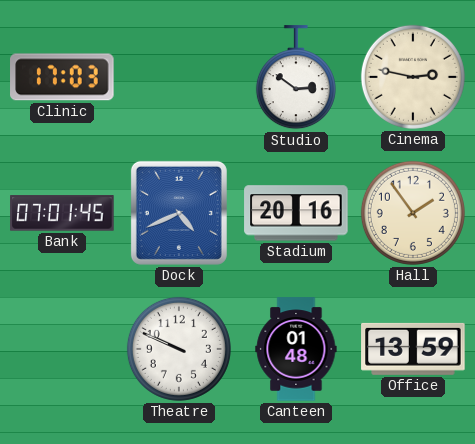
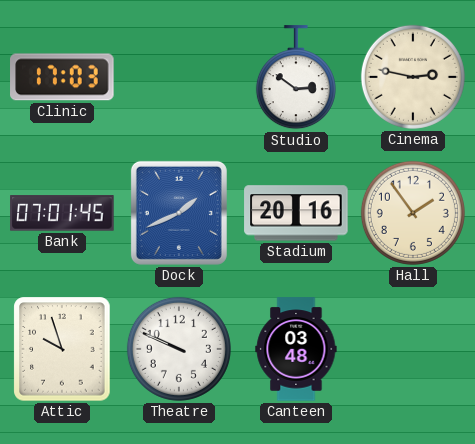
Dock: 4:41 -> 1:41
Attic: none -> 9:57
Canteen: 01:48 -> 03:48
Office: 13:59 -> none
